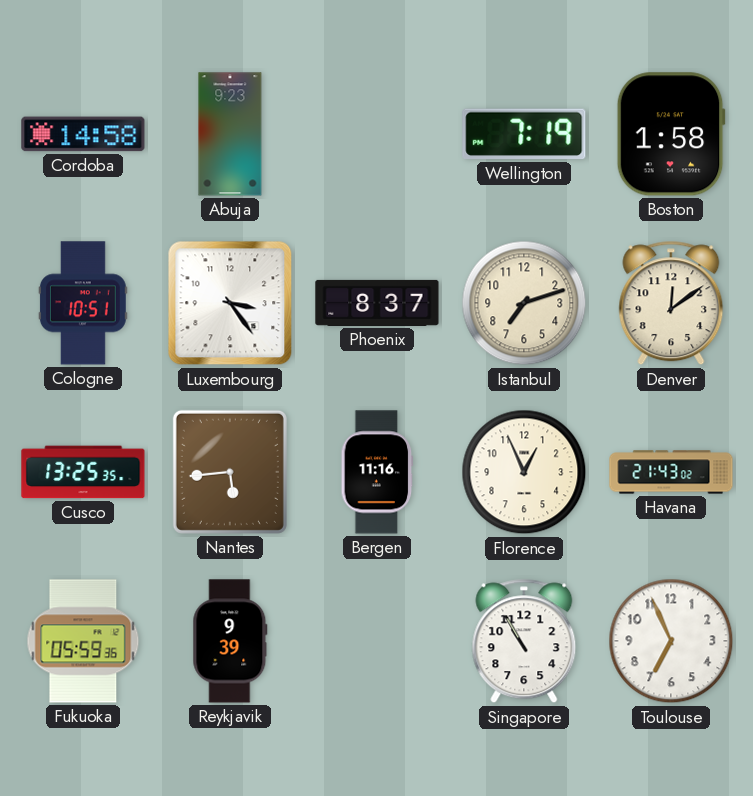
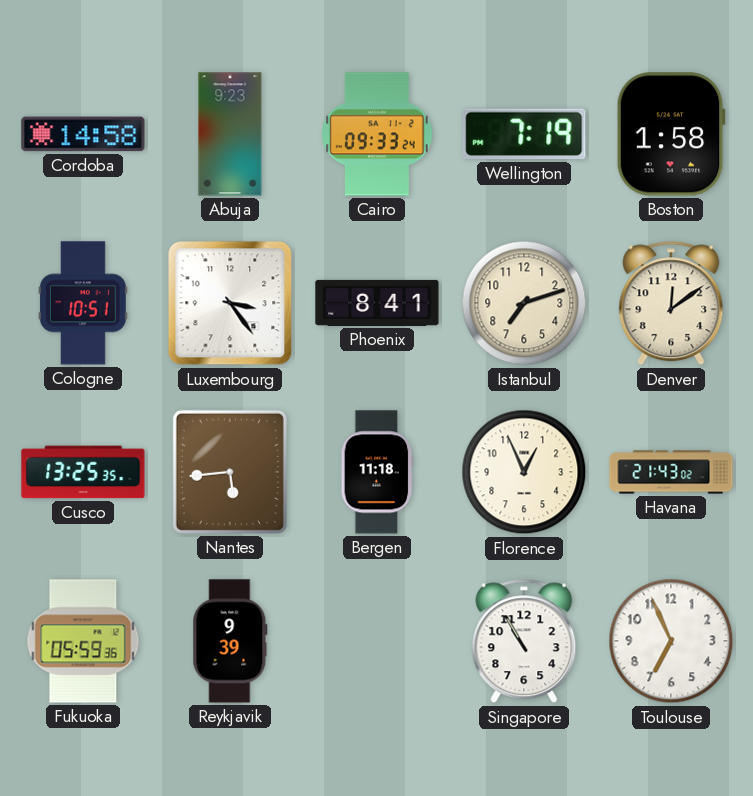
Cairo: none -> 09:33
Phoenix: 8:37 -> 8:41
Bergen: 11:16 -> 11:18
